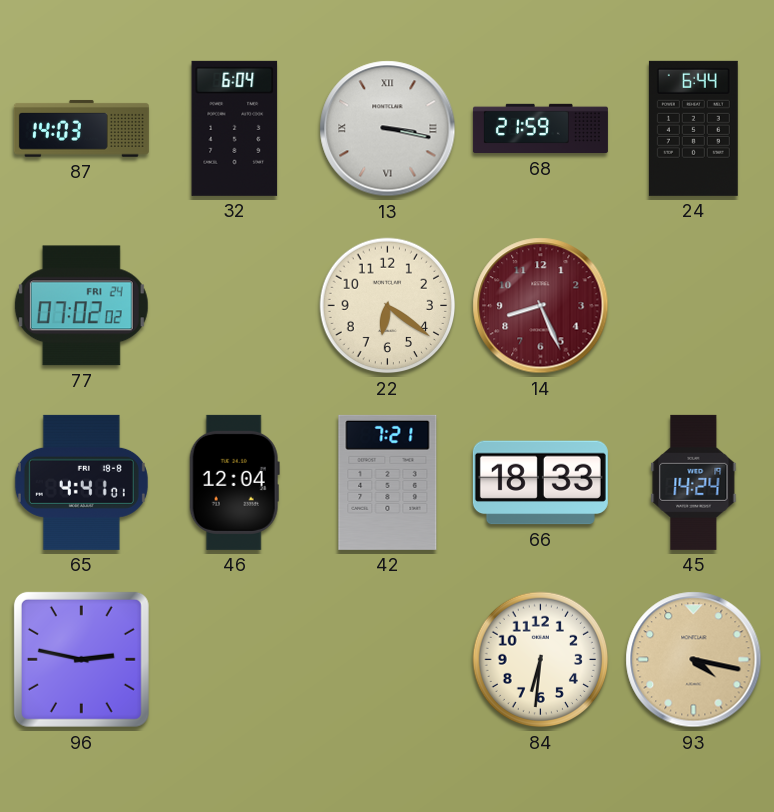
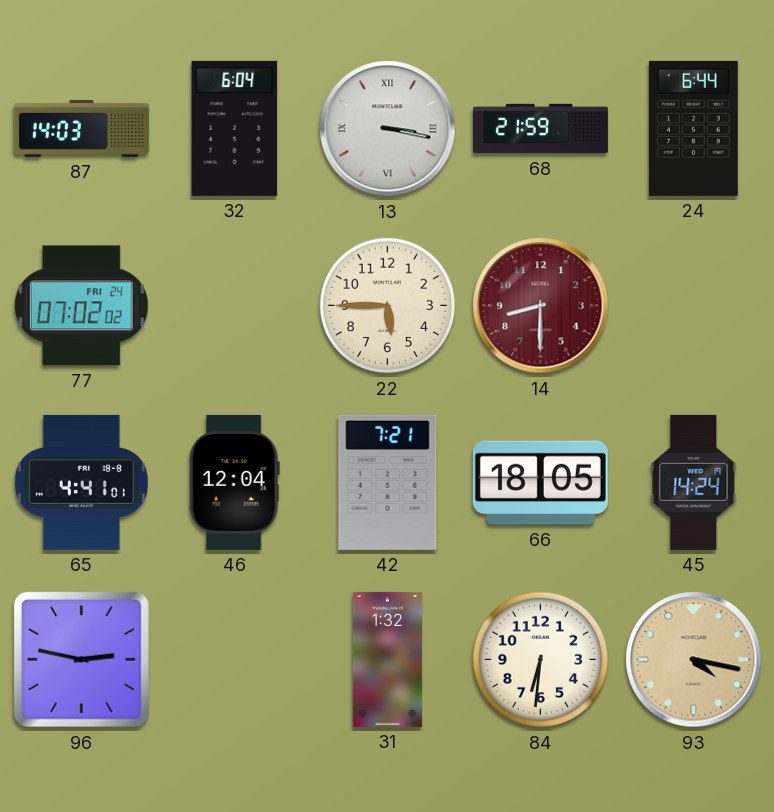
22: 6:21 -> 5:45
14: 8:26 -> 8:30
66: 18:33 -> 18:05
31: none -> 1:32
